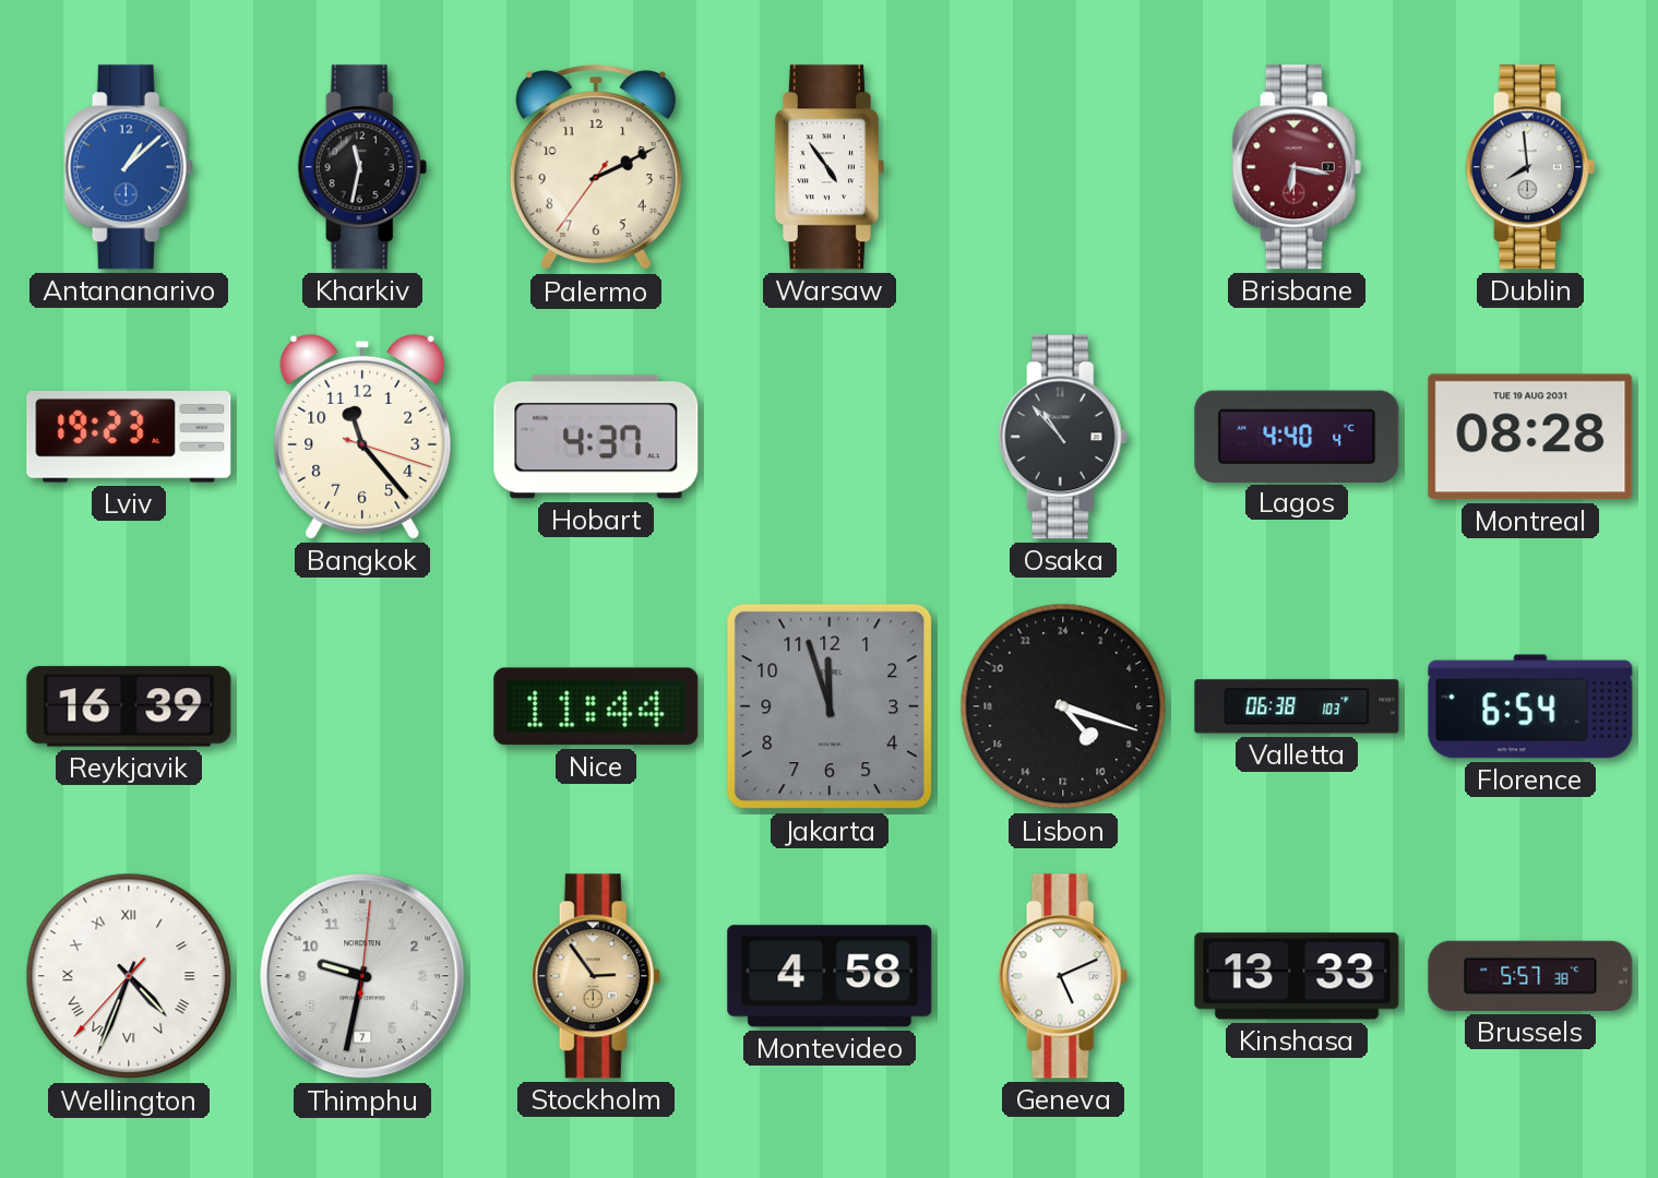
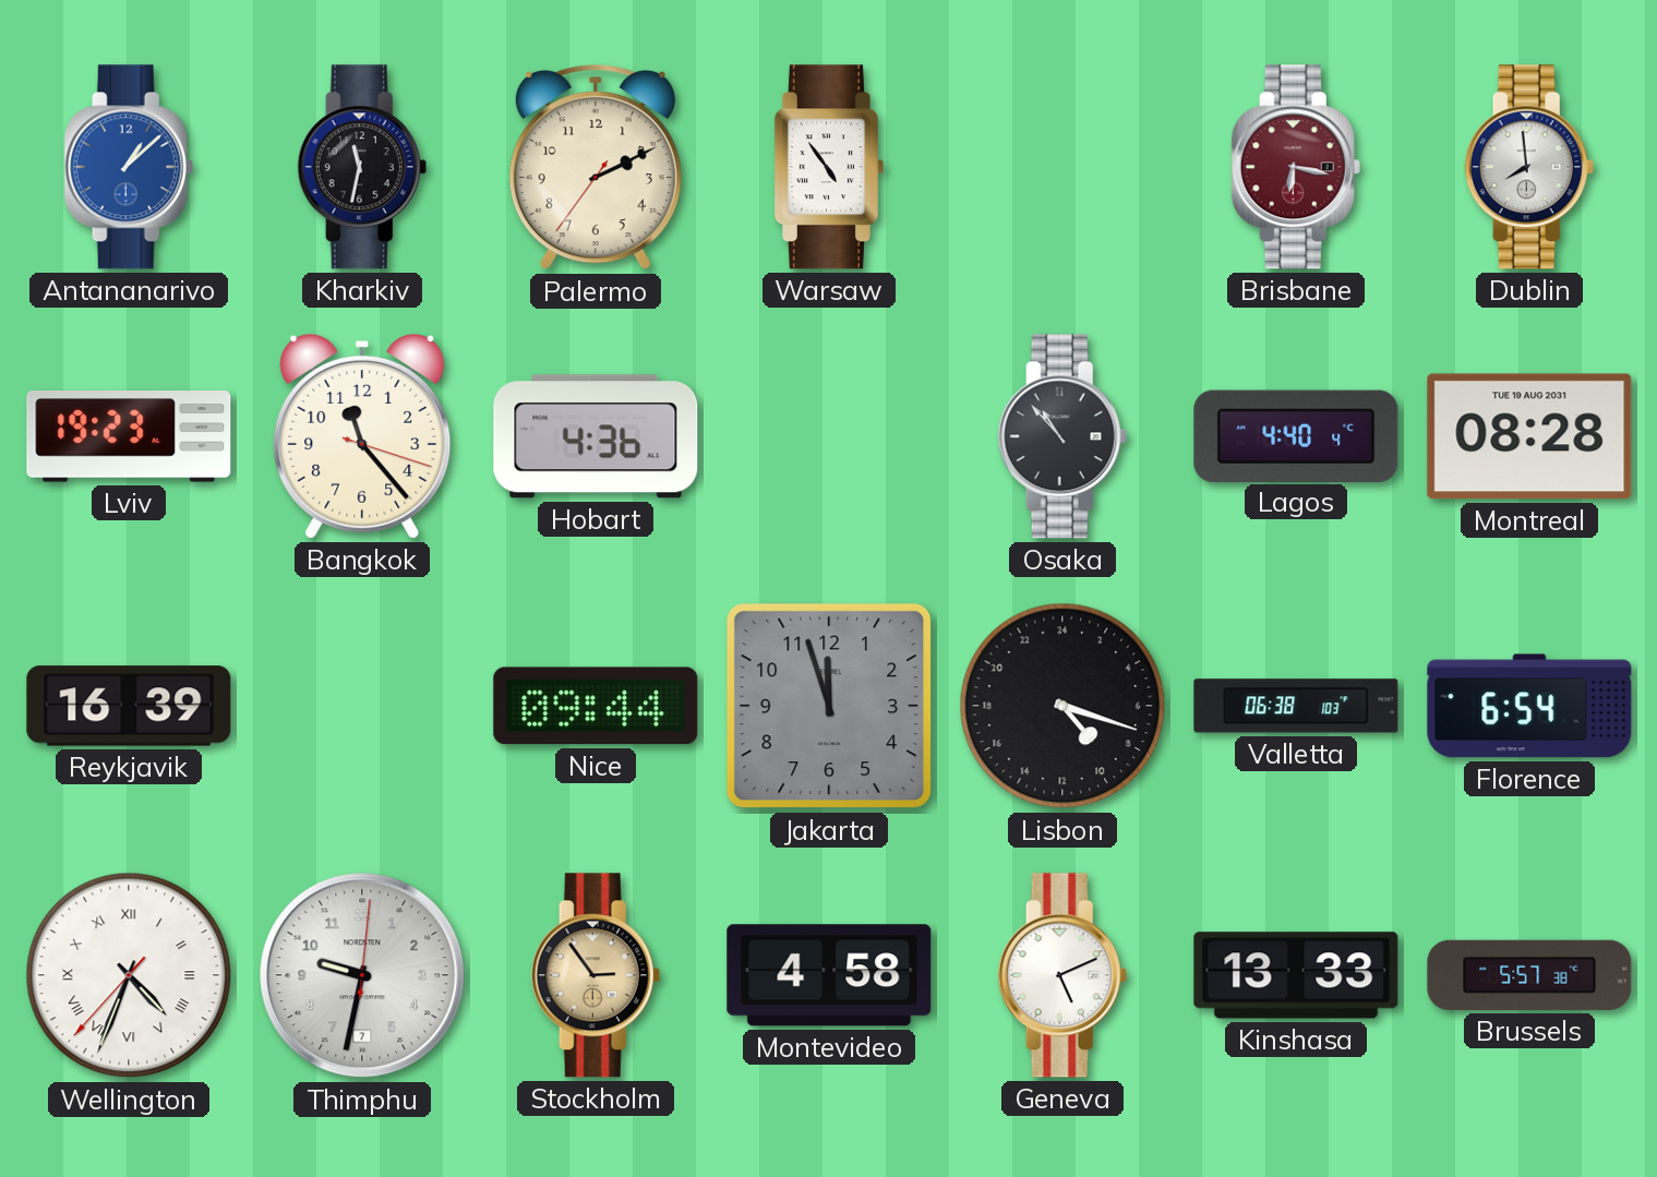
Hobart: 4:37 -> 4:36
Nice: 11:44 -> 09:44
